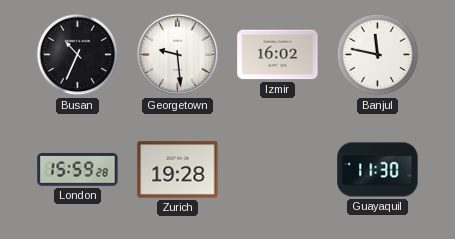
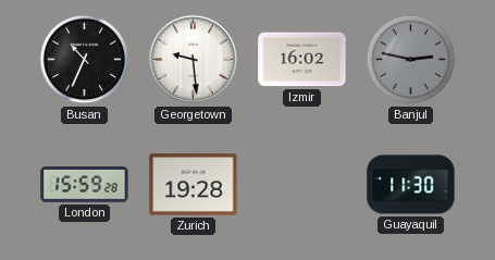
Banjul: 11:47 -> 2:47
Banjul dial: white -> grey
